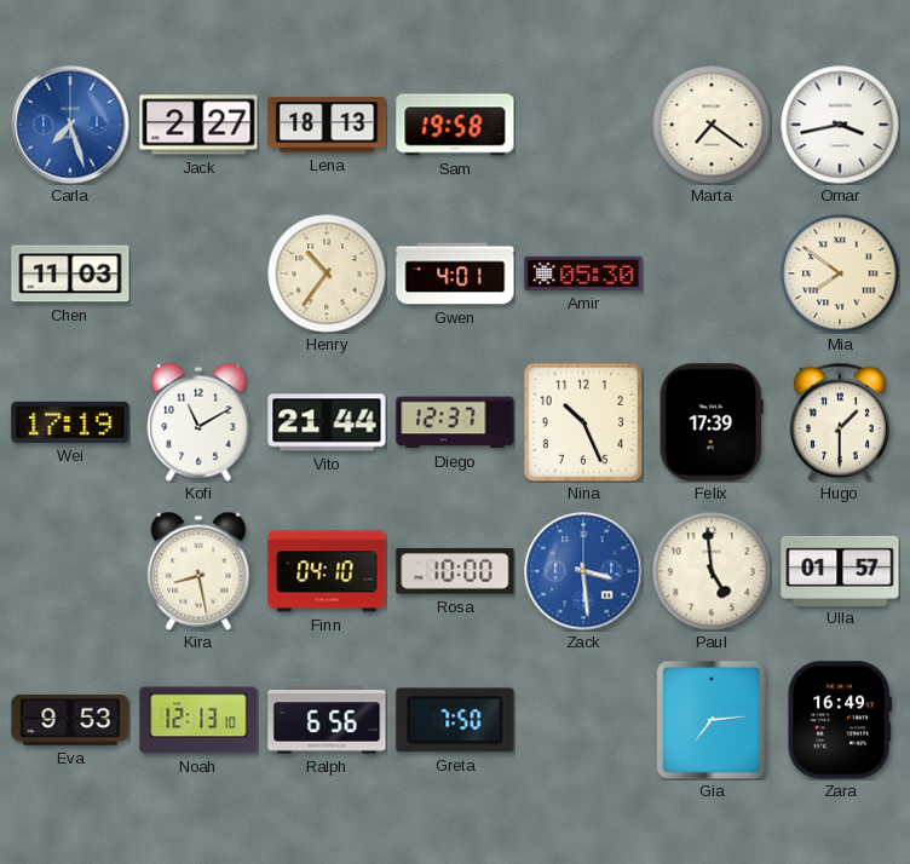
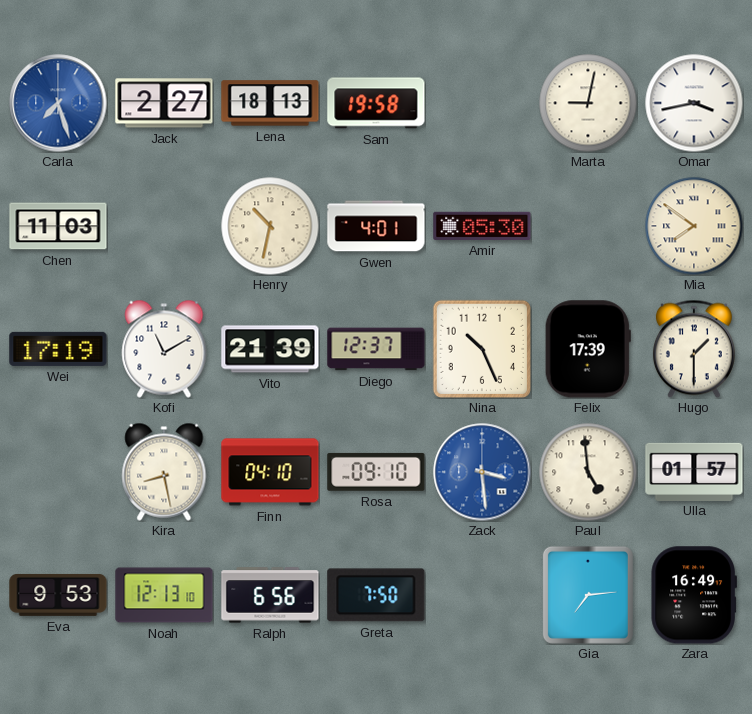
Marta: 7:21 -> 9:02
Henry: 10:36 -> 10:32
Vito: 21:44 -> 21:39
Rosa: 10:00 -> 09:10
